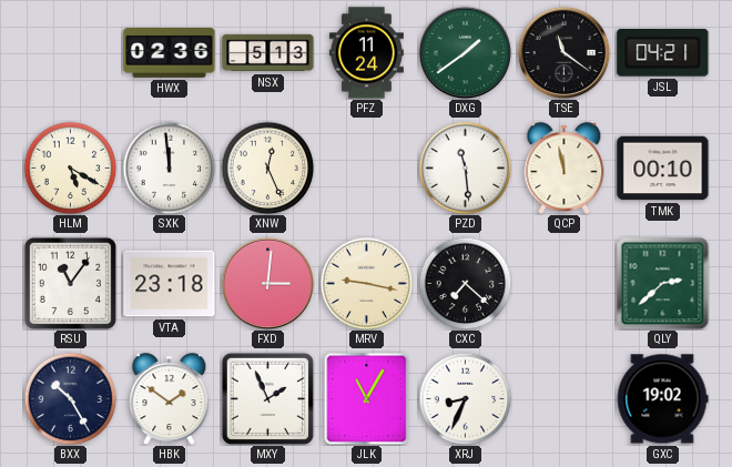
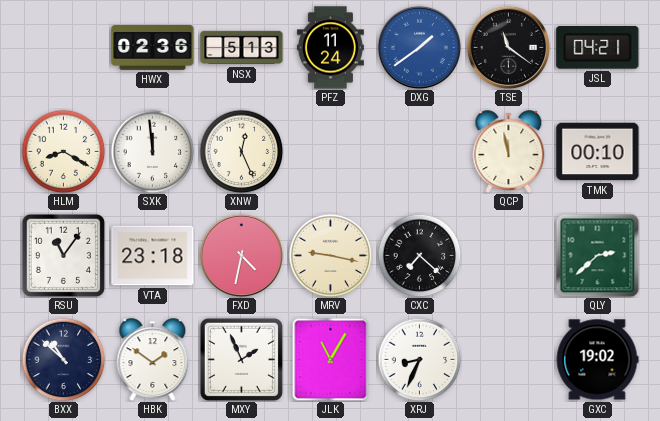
DXG dial: green -> blue
HLM: 5:20 -> 8:20
PZD: 11:29 -> none
FXD: 3:01 -> 4:32
BXX: 10:25 -> 10:52
